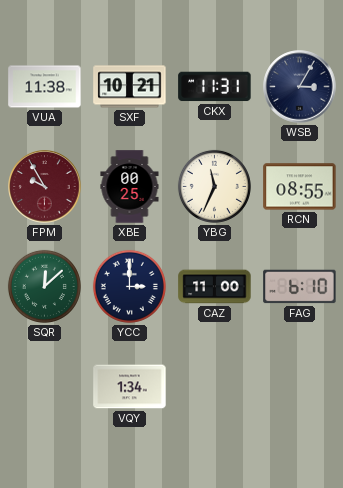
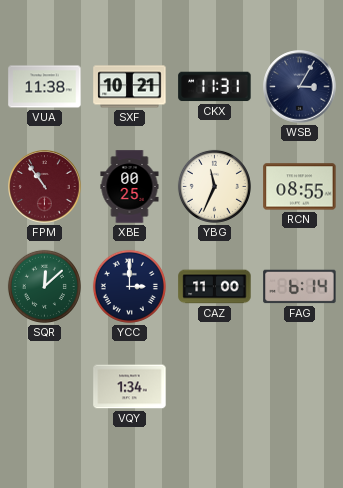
FPM: 9:55 -> 10:54
FAG: 6:10 -> 6:14
